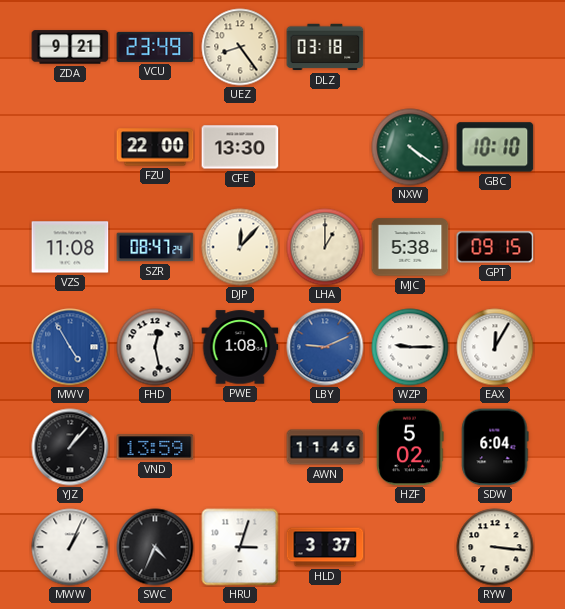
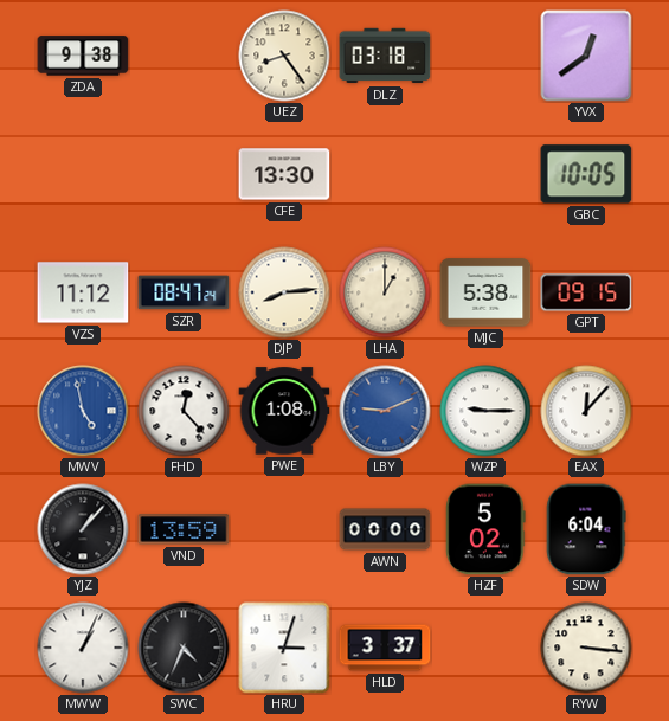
ZDA: 9:21 -> 9:38
VCU: 23:49 -> none
YVX: none -> 12:39
FZU: 22:00 -> none
NXW: 4:21 -> none
GBC: 10:10 -> 10:05
VZS: 11:08 -> 11:12
DJP: 12:07 -> 8:14
MWV: 4:55 -> 4:58
FHD: 12:28 -> 12:23
EAX: 12:05 -> 12:07
AWN: 11:46 -> 00:00
